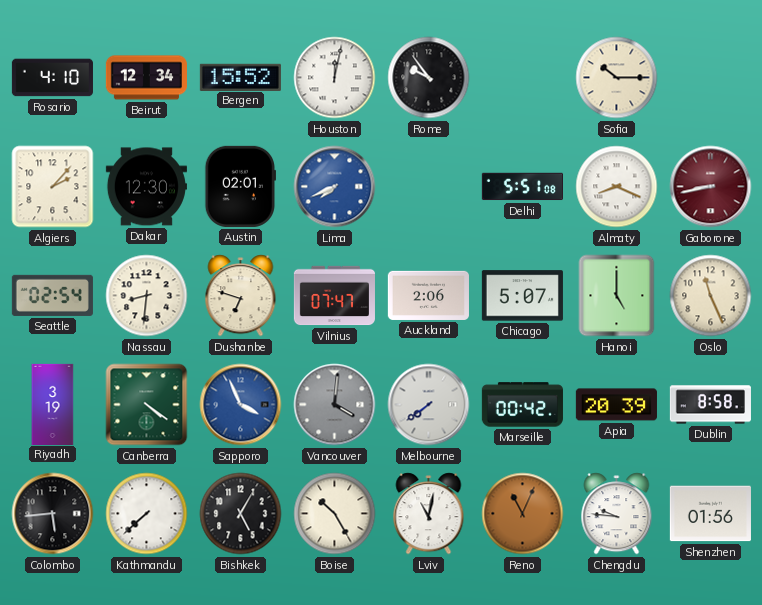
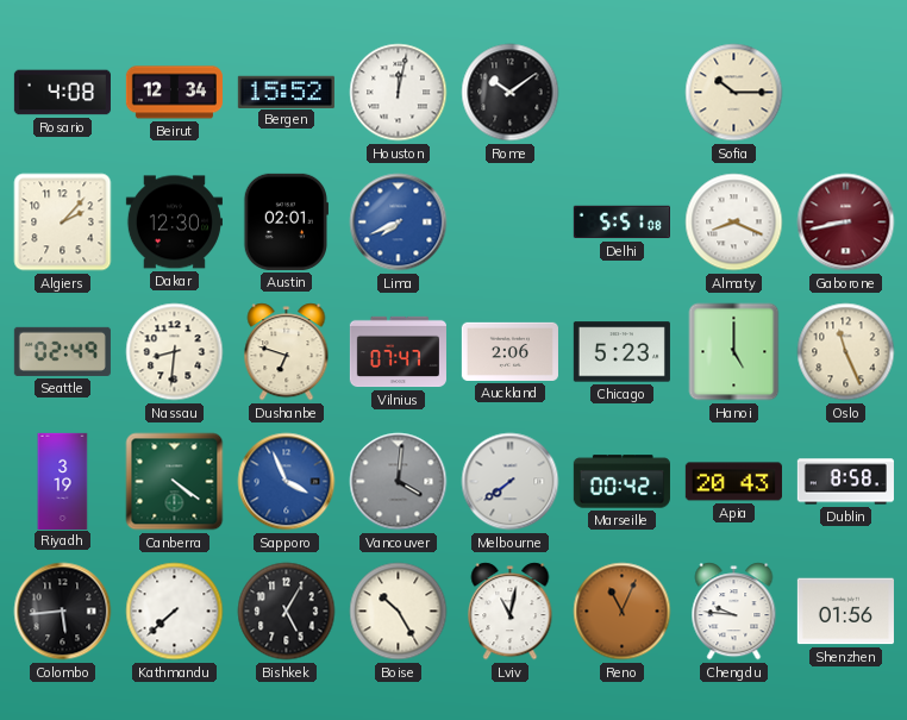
Rosario: 4:10 -> 4:08
Rome: 9:54 -> 10:09
Seattle: 02:54 -> 02:49
Chicago: 5:07 -> 5:23
Apia: 20:39 -> 20:43
